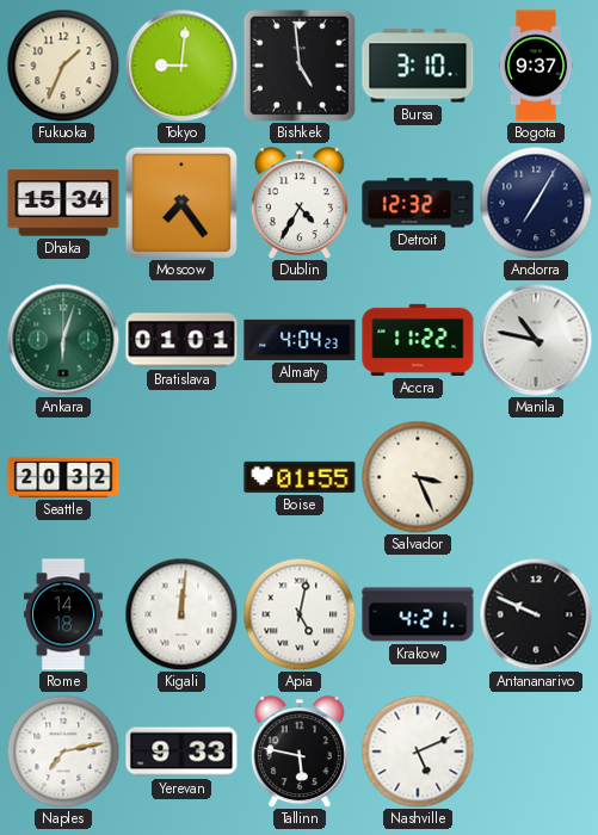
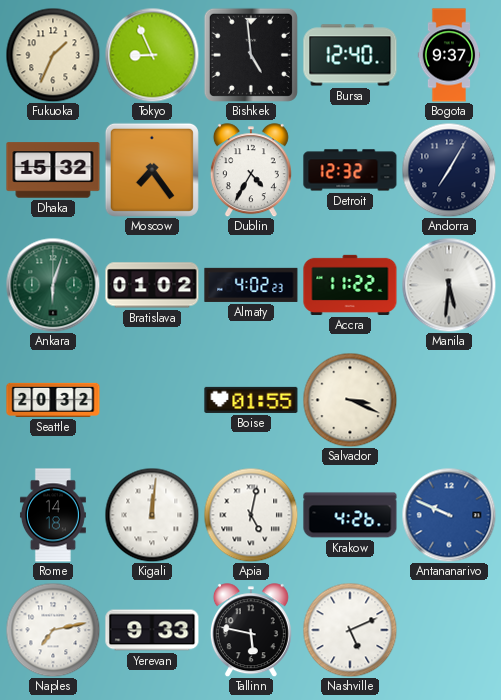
Tokyo: 9:01 -> 8:56
Bursa: 3:10 -> 12:40
Dhaka: 15:34 -> 15:32
Bratislava: 01:01 -> 01:02
Almaty: 4:04 -> 4:02
Manila: 10:47 -> 5:31
Salvador: 3:26 -> 3:19
Krakow: 4:21 -> 4:26
Antananarivo dial: black -> blue
